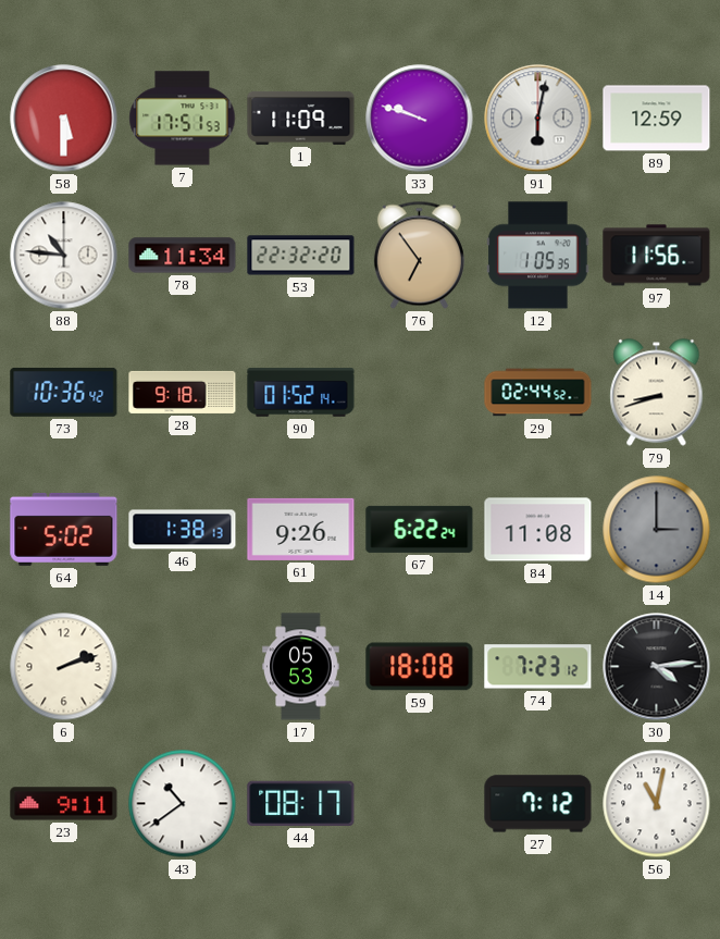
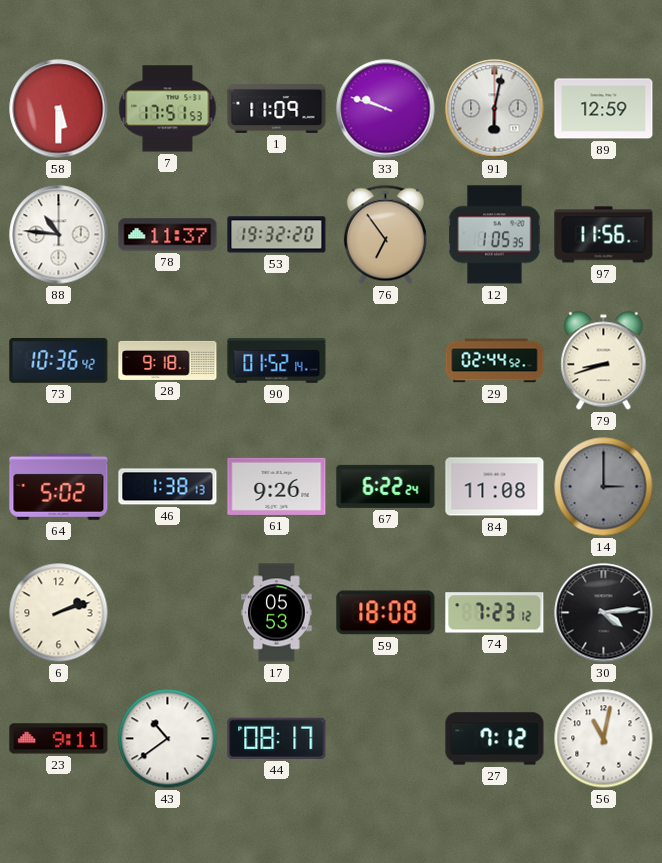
78: 11:34 -> 11:37
53: 22:32 -> 19:32
